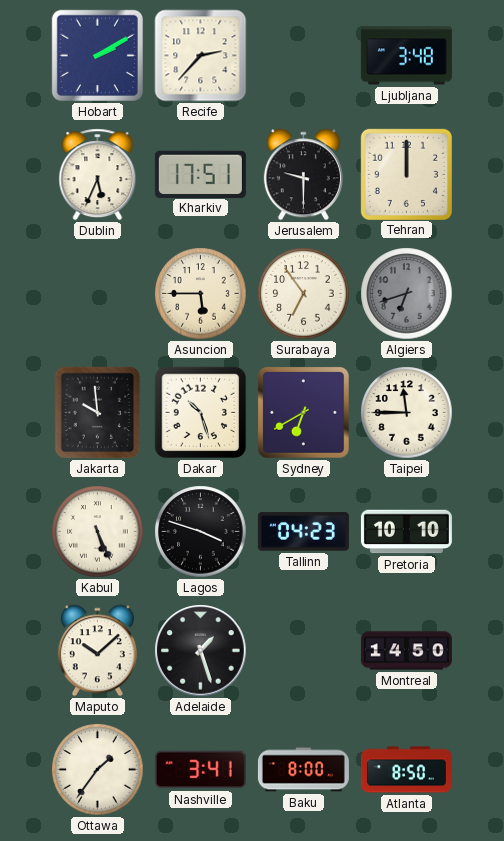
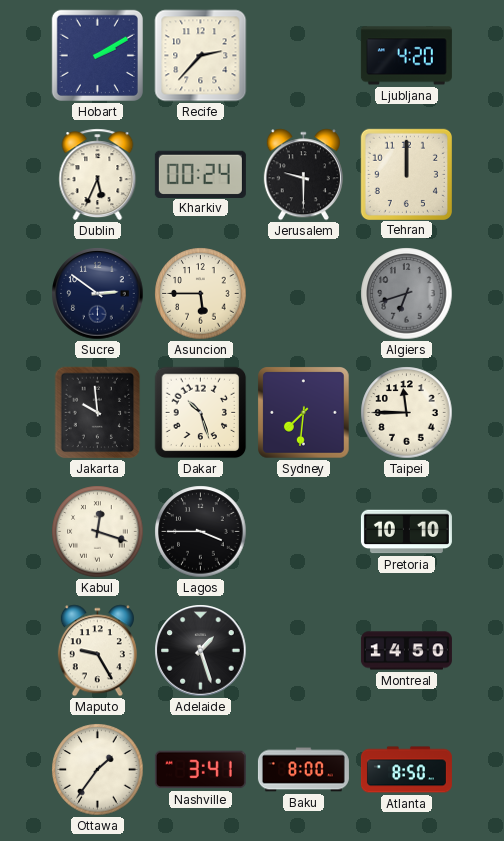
Ljubljana: 3:48 -> 4:20
Kharkiv: 17:51 -> 00:24
Sucre: none -> 2:51
Surabaya: 6:54 -> none
Sydney: 6:40 -> 7:31
Kabul: 5:26 -> 12:18
Lagos: 3:48 -> 3:45
Tallinn: 04:23 -> none
Maputo: 10:08 -> 9:25
